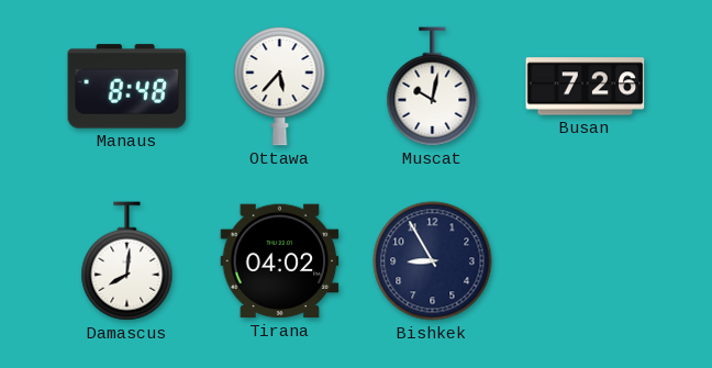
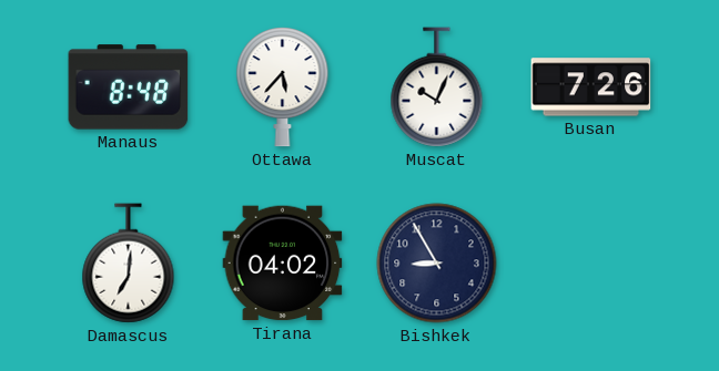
Muscat: 10:02 -> 10:04
Damascus: 8:01 -> 7:01
